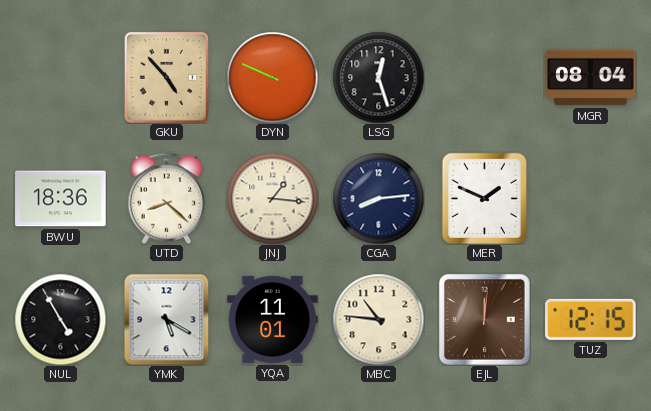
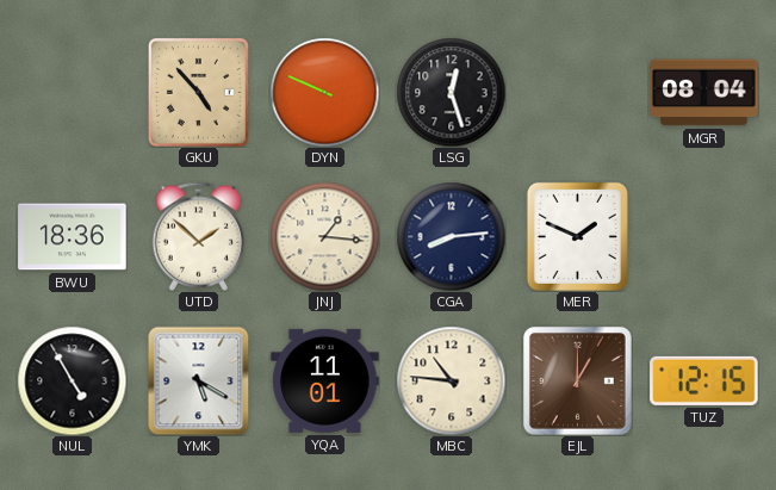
UTD: 8:22 -> 1:52
EJL: 12:01 -> 1:00
